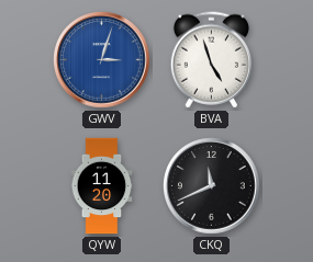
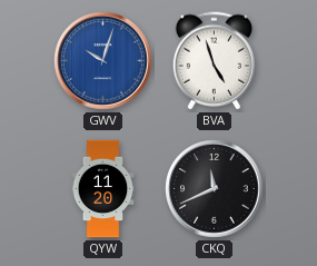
GWV: 3:03 -> 10:03
